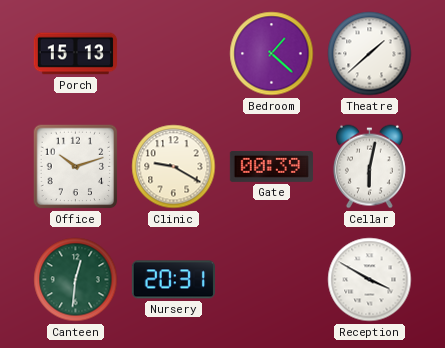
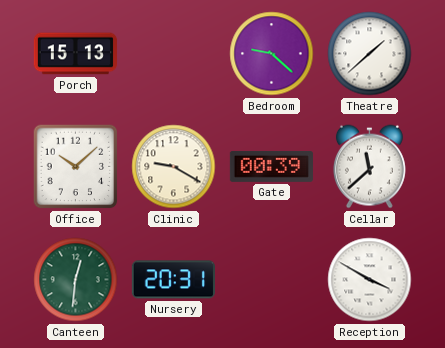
Bedroom: 1:22 -> 9:22
Office: 10:12 -> 10:08
Cellar: 6:02 -> 11:38
